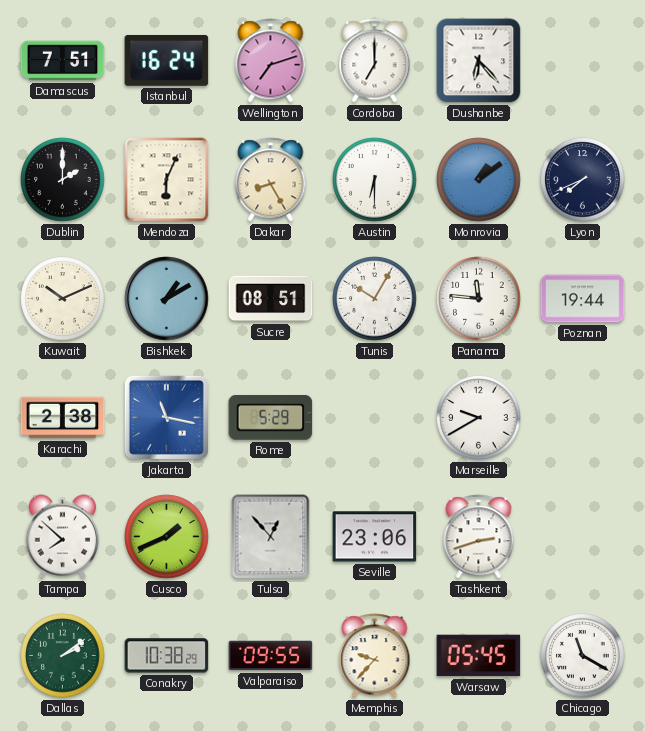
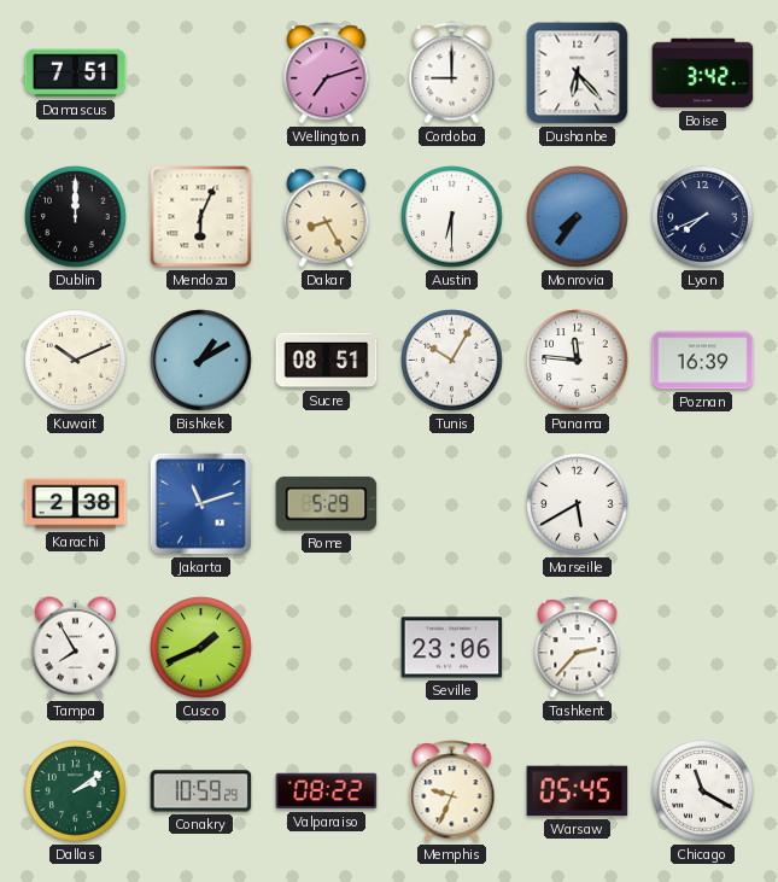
Istanbul: 16:24 -> none
Cordoba: 7:00 -> 9:00
Boise: none -> 3:42
Dublin: 2:00 -> 12:00
Monrovia: 1:09 -> 7:36
Poznan: 19:44 -> 16:39
Jakarta: 11:17 -> 11:12
Marseille: 9:40 -> 5:40
Tampa: 7:52 -> 7:55
Tulsa: 12:53 -> none
Tashkent: 2:42 -> 2:37
Conakry: 10:38 -> 10:59
Valparaiso: 09:55 -> 08:22
Memphis: 9:37 -> 9:34
